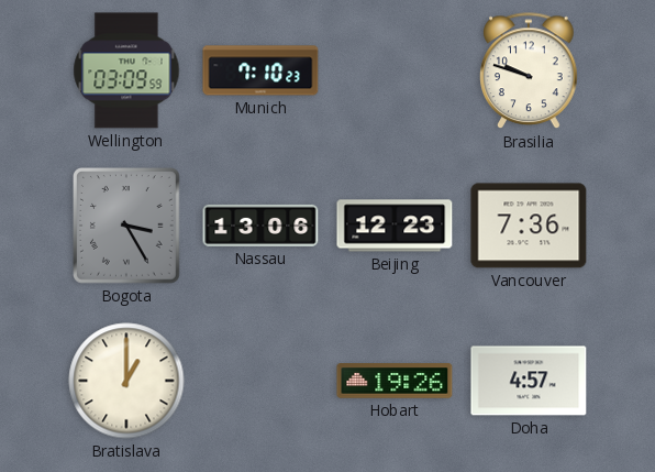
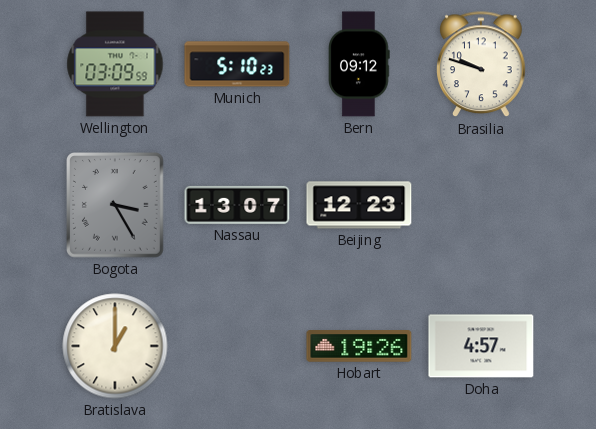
Munich: 7:10 -> 5:10
Bern: none -> 09:12
Nassau: 13:06 -> 13:07
Vancouver: 7:36 -> none
